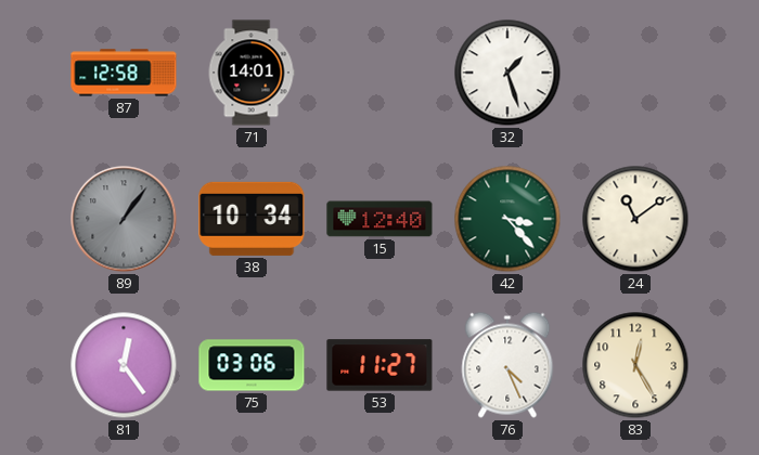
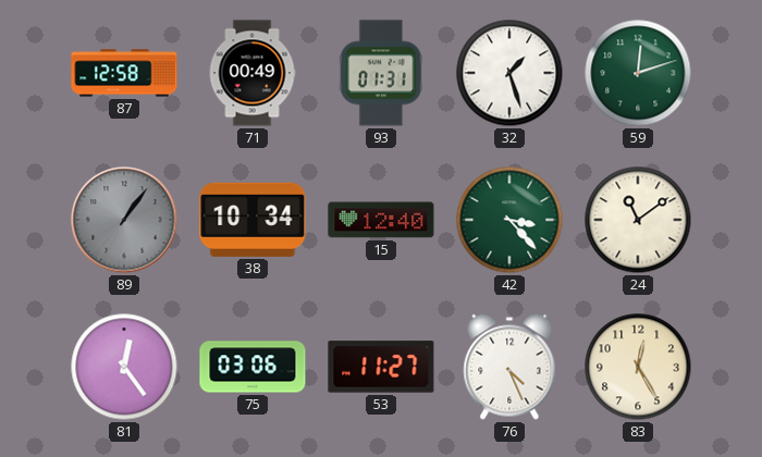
71: 14:01 -> 00:49
93: none -> 01:31
59: none -> 12:12
